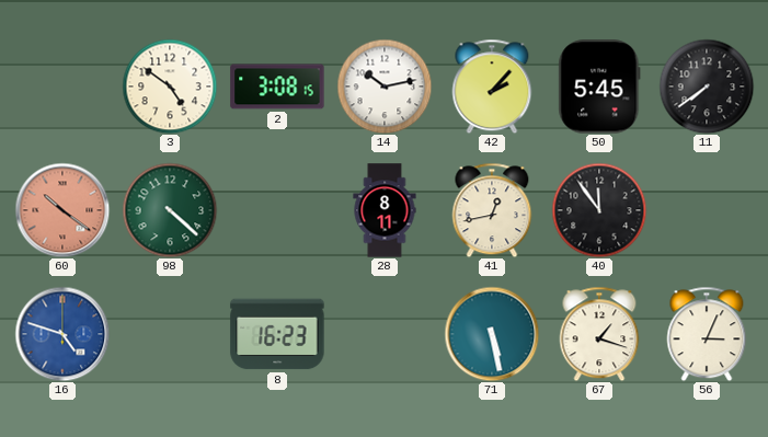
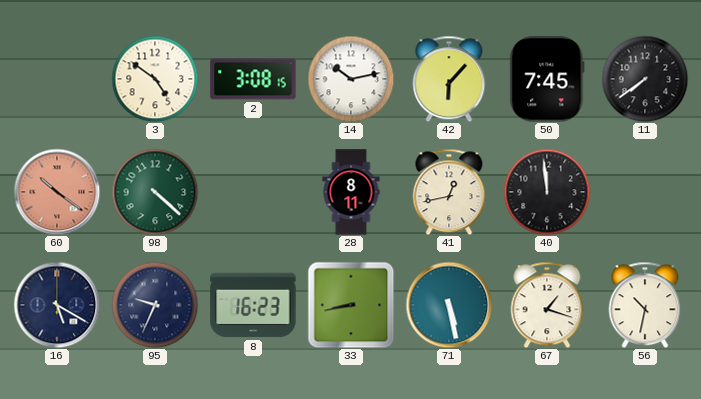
42: 2:07 -> 6:07
50: 5:45 -> 7:45
40: 11:54 -> 11:59
16: 4:48 -> 5:20
16 dial: blue -> navy
95: none -> 9:34
33: none -> 8:43
56: 3:04 -> 10:32
